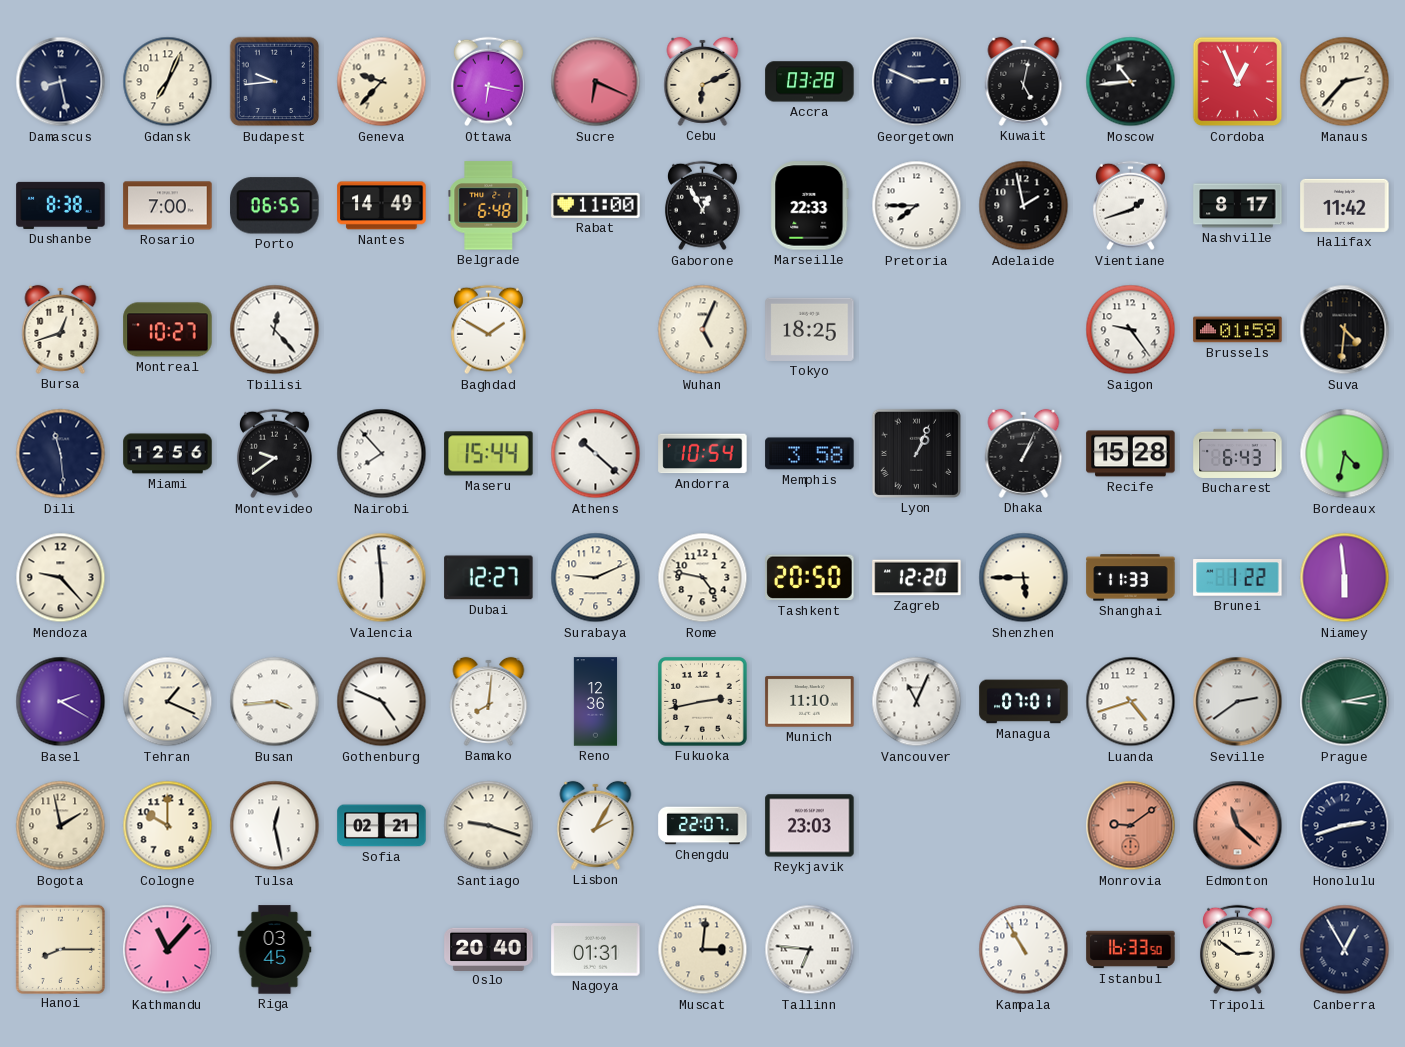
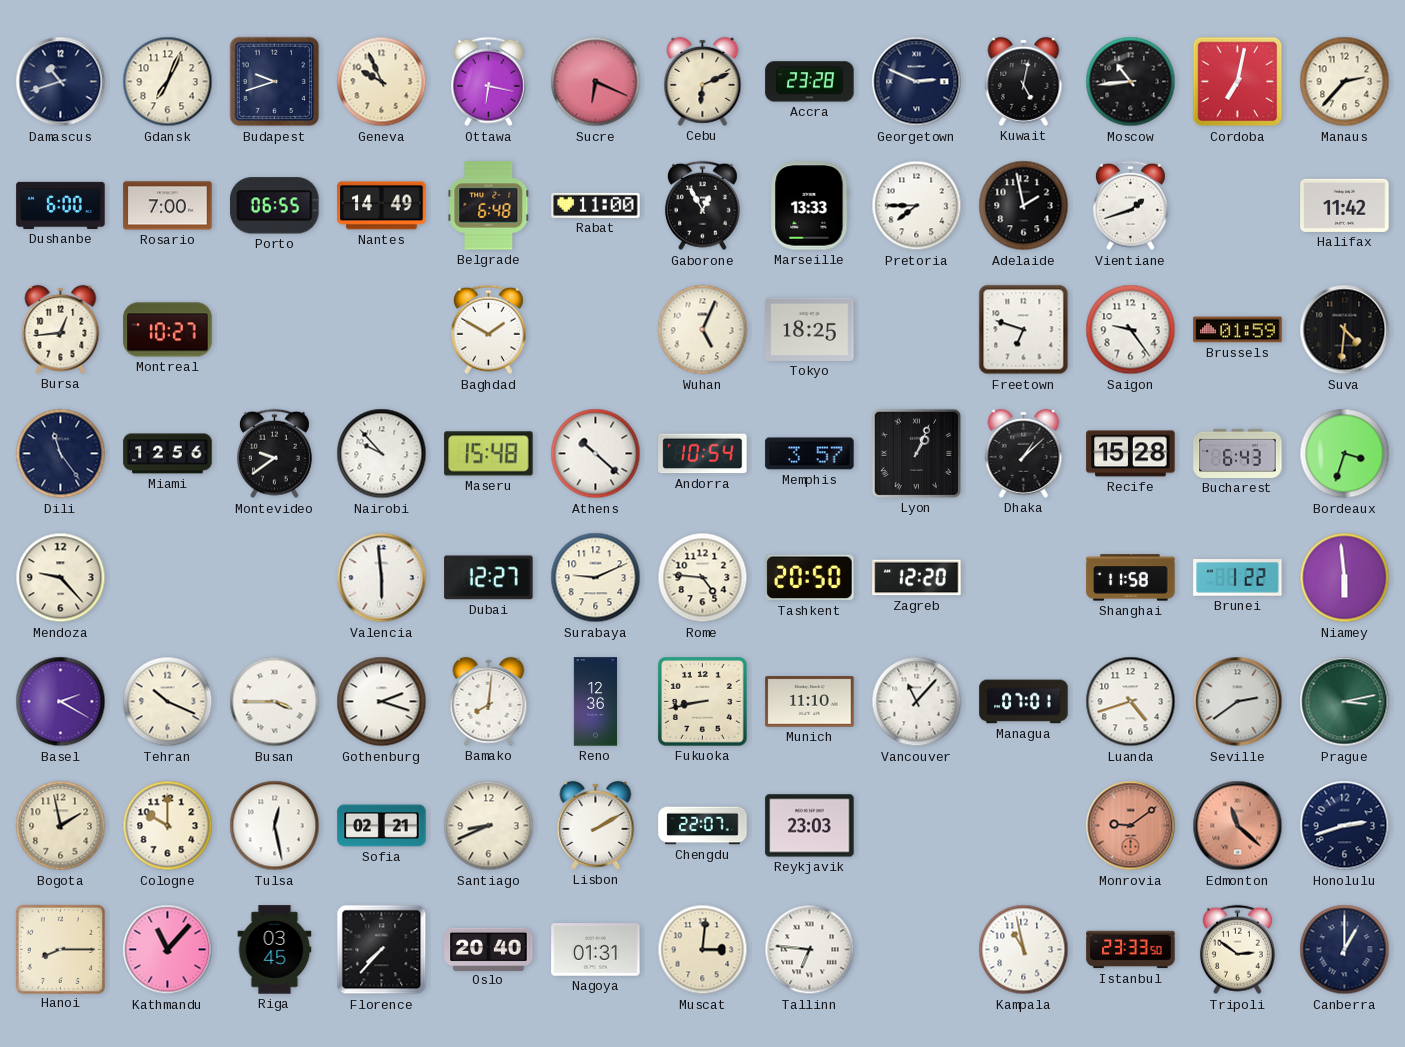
Damascus: 8:28 -> 10:42
Budapest: 9:44 -> 9:42
Geneva: 9:37 -> 9:56
Accra: 03:28 -> 23:28
Cordoba: 12:56 -> 7:02
Dushanbe: 8:38 -> 6:00
Marseille: 22:33 -> 13:33
Nashville: 8:17 -> none
Bursa: 12:42 -> 12:44
Tbilisi: 12:23 -> none
Freetown: none -> 6:48
Dili: 11:29 -> 11:24
Nairobi: 7:53 -> 9:53
Maseru: 15:44 -> 15:48
Memphis: 3:58 -> 3:57
Dhaka: 1:04 -> 1:08
Bordeaux: 4:32 -> 3:33
Rome: 4:47 -> 4:46
Shenzhen: 5:45 -> none
Shanghai: 11:33 -> 11:58
Tehran: 1:19 -> 10:19
Busan: 3:44 -> 3:45
Gothenburg: 4:49 -> 2:18
Fukuoka: 2:43 -> 8:43
Vancouver: 11:04 -> 11:07
Santiago: 9:18 -> 8:41
Lisbon: 2:05 -> 2:10
Florence: none -> 7:37
Kampala: 10:55 -> 10:58
Istanbul: 16:33 -> 23:33
Canberra: 12:55 -> 1:00
